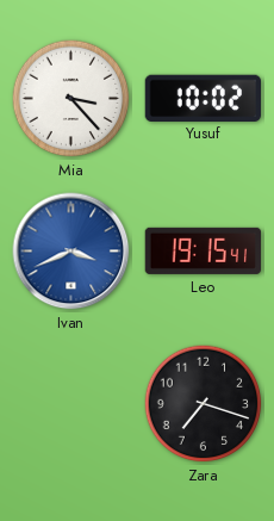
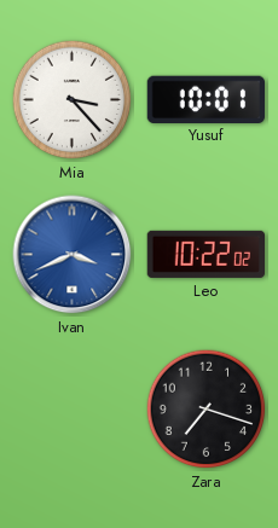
Yusuf: 10:02 -> 10:01
Leo: 19:15 -> 10:22
